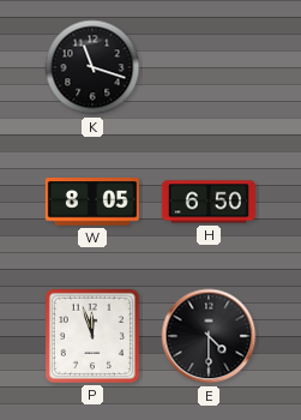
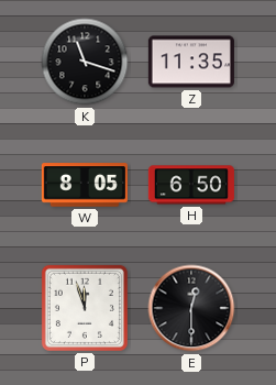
Z: none -> 11:35
E: 4:30 -> 12:30
